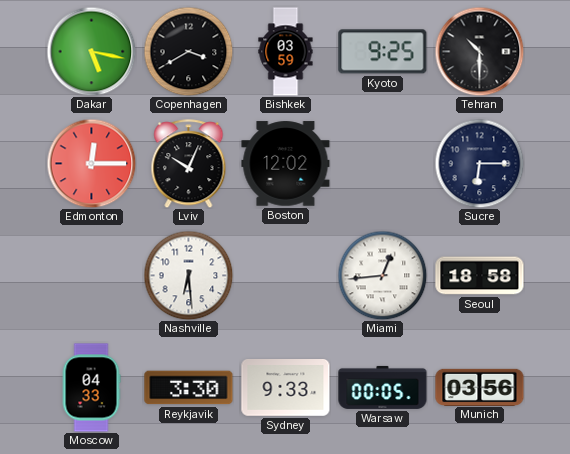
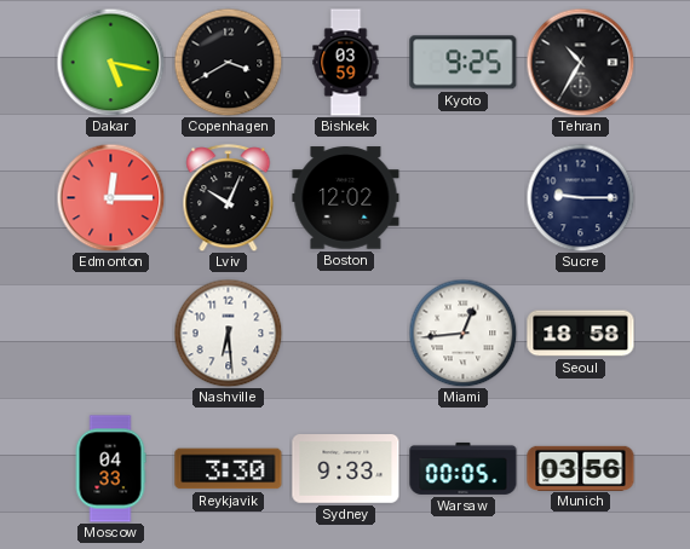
Tehran: 10:30 -> 10:35
Sucre: 6:15 -> 9:15
